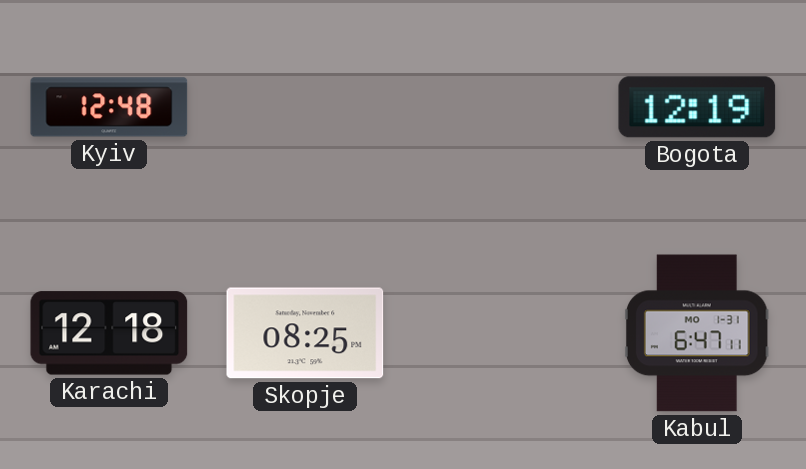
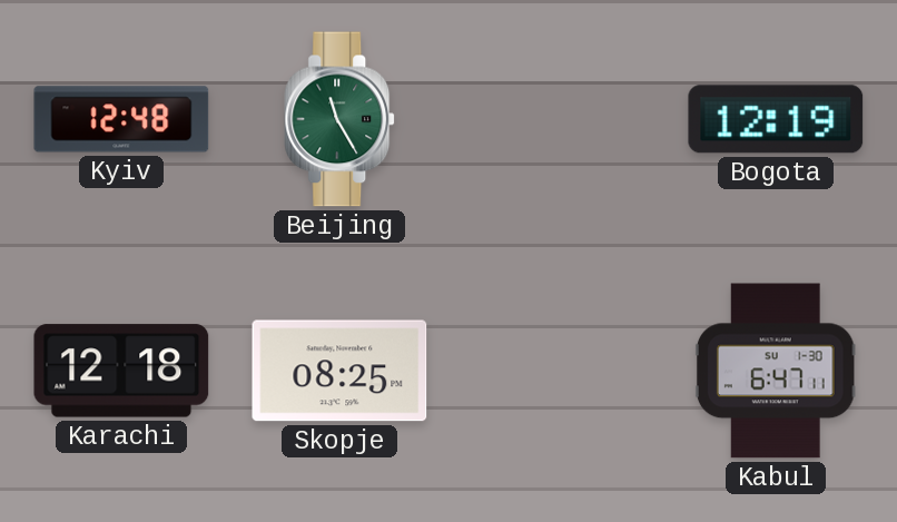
Beijing: none -> 11:25
Kabul date: MO 1-31 -> SU 1-30
